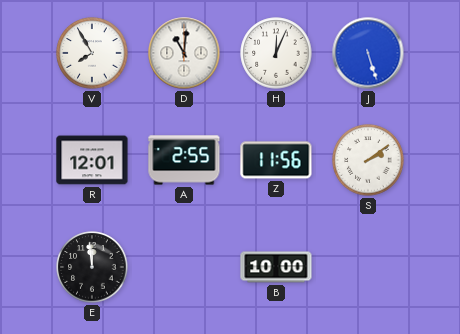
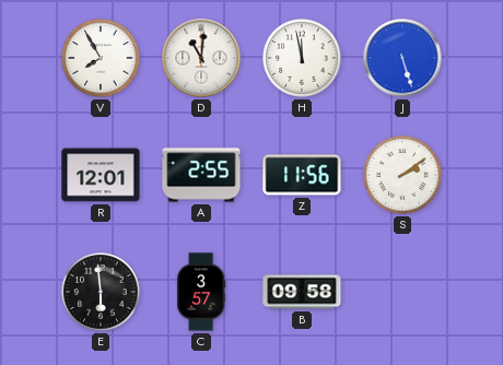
H: 12:04 -> 11:58
E: 11:59 -> 5:59
C: none -> 3:57
B: 10:00 -> 09:58
